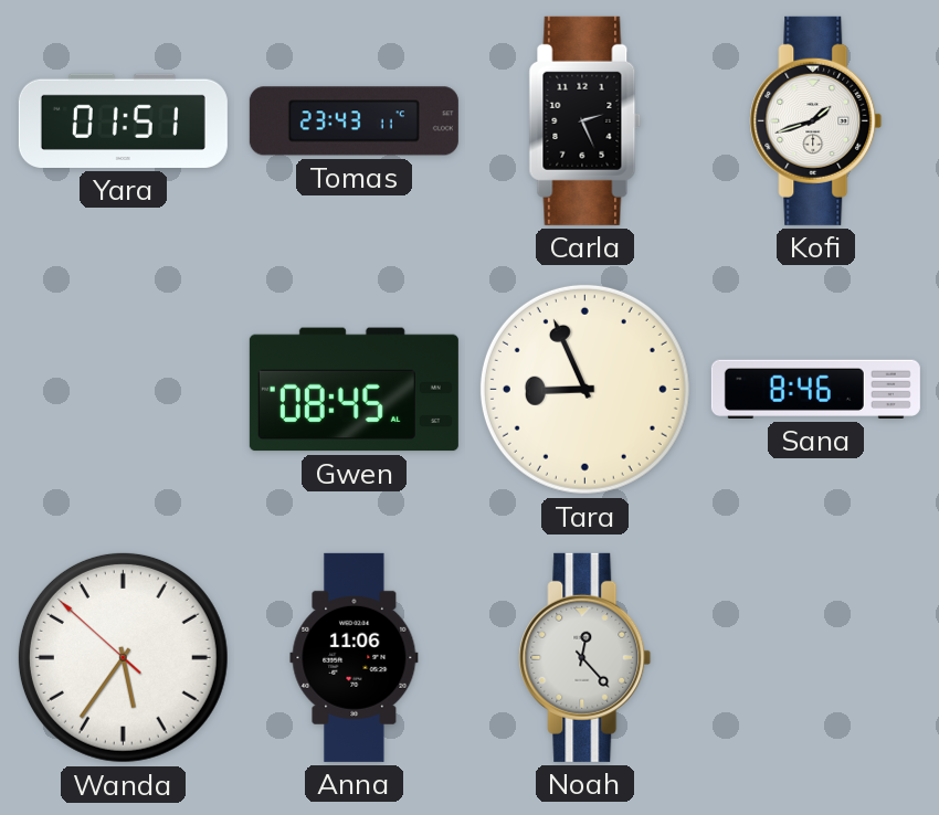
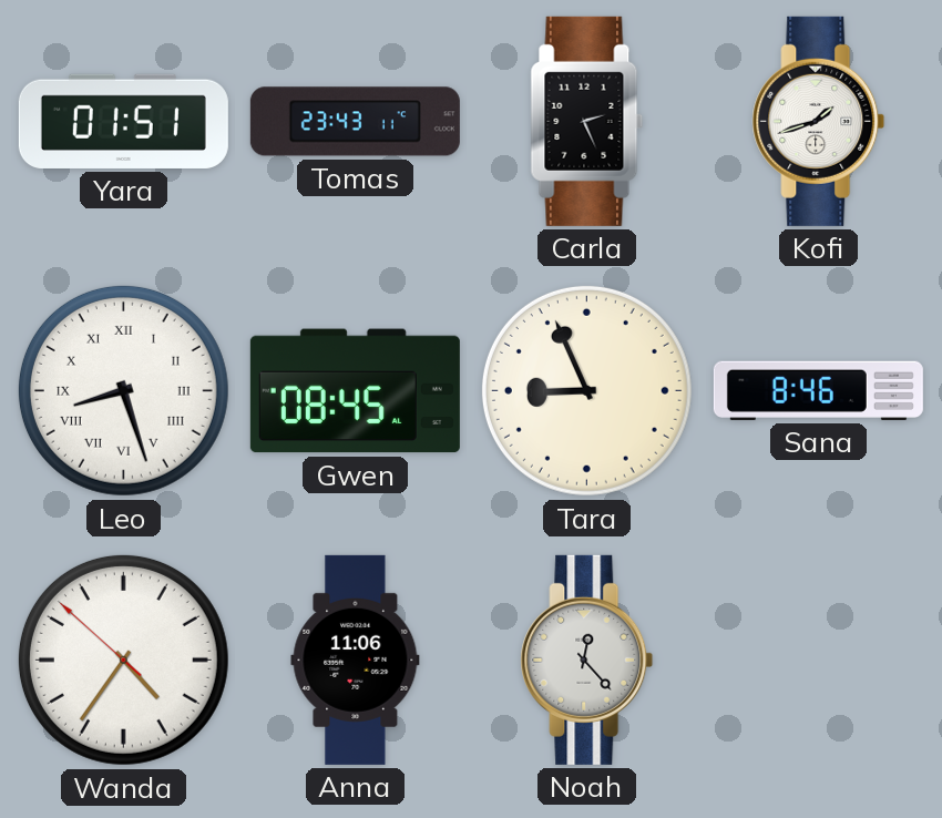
Leo: none -> 8:27
Wanda: 5:35 -> 4:35
